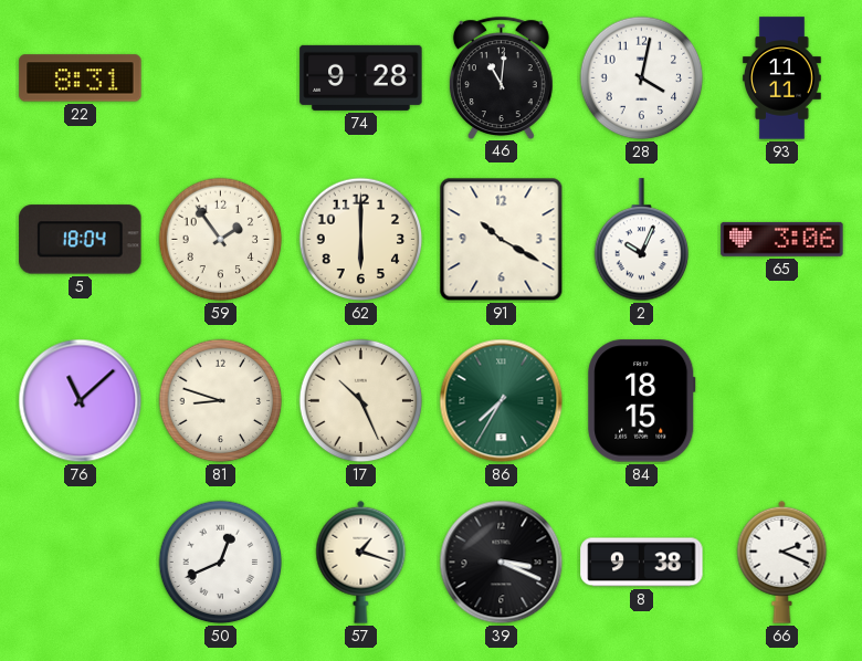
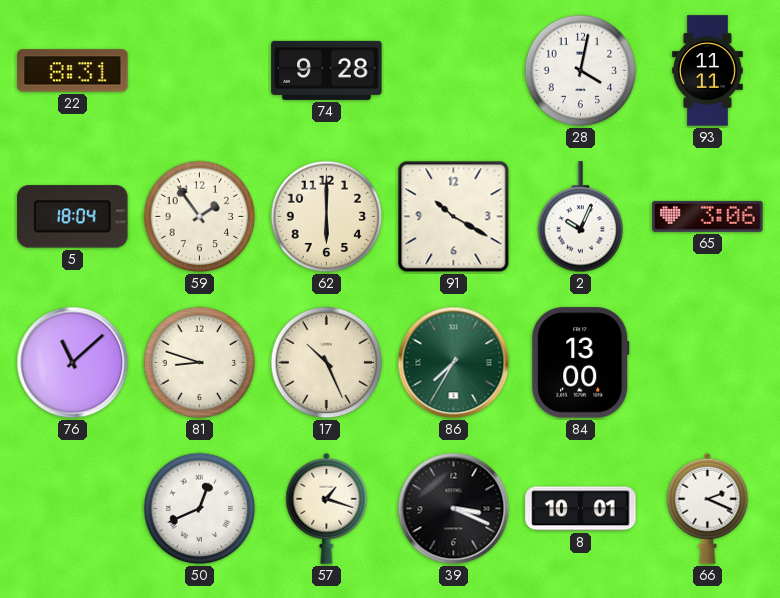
46: 11:01 -> none
84: 18:15 -> 13:00
8: 9:38 -> 10:01
